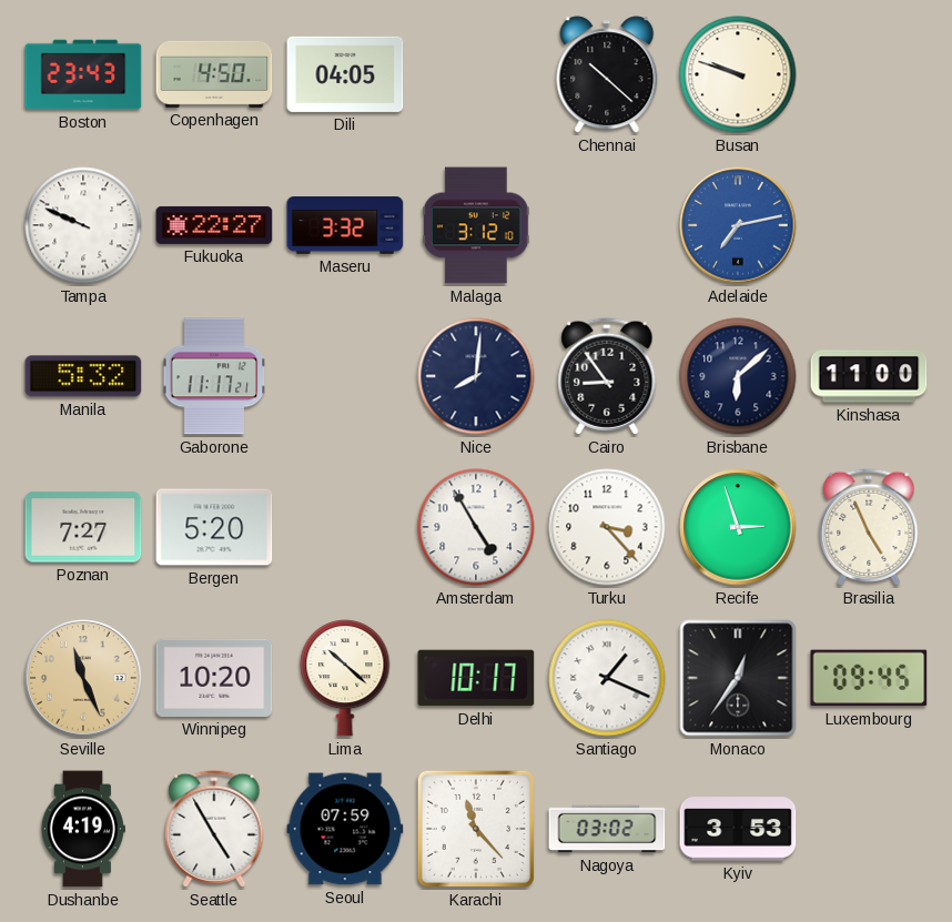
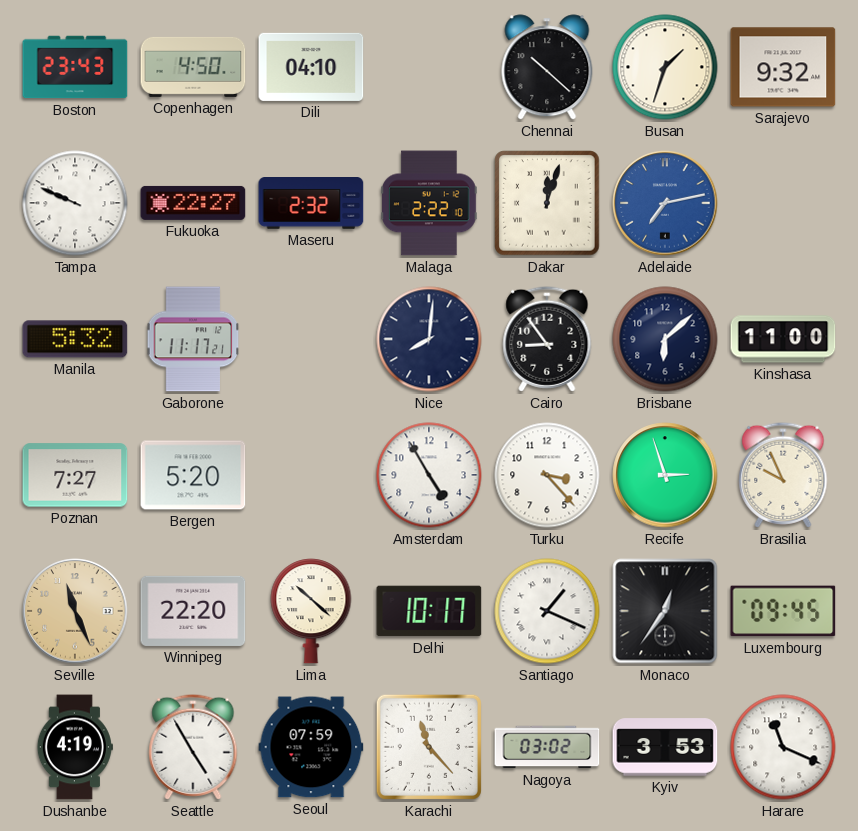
Dili: 04:05 -> 04:10
Busan: 9:48 -> 1:33
Sarajevo: none -> 9:32
Maseru: 3:32 -> 2:32
Malaga: 3:12 -> 2:22
Dakar: none -> 12:03
Brasilia: 4:56 -> 9:56
Winnipeg: 10:20 -> 22:20
Harare: none -> 11:19
